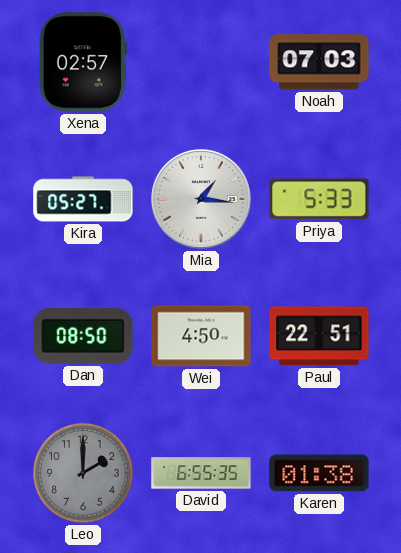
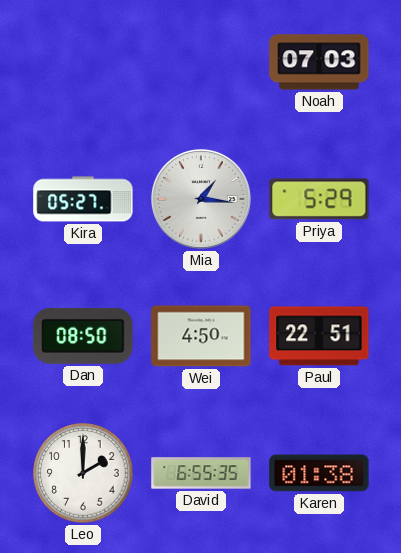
Xena: 02:57 -> none
Priya: 5:33 -> 5:29
Leo dial: grey -> white
